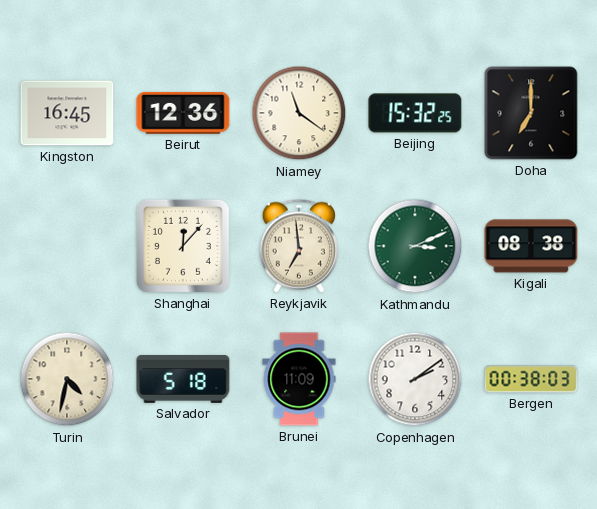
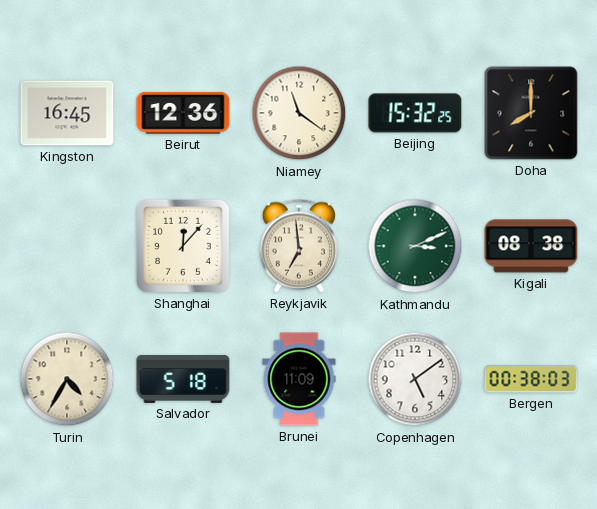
Doha: 7:00 -> 8:00
Turin: 4:32 -> 4:35
Copenhagen: 2:09 -> 5:09
